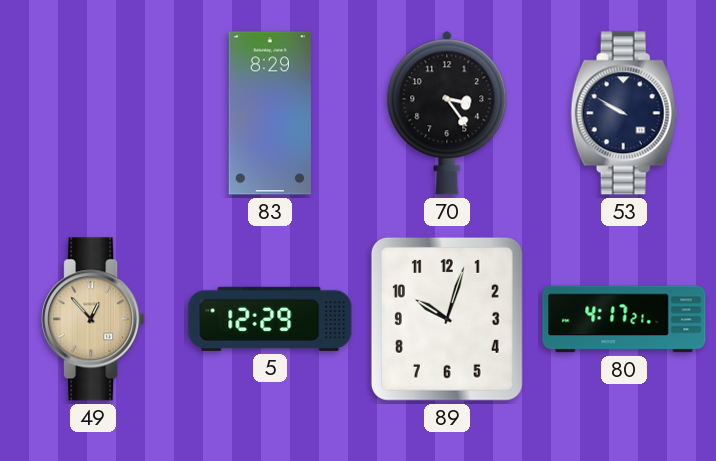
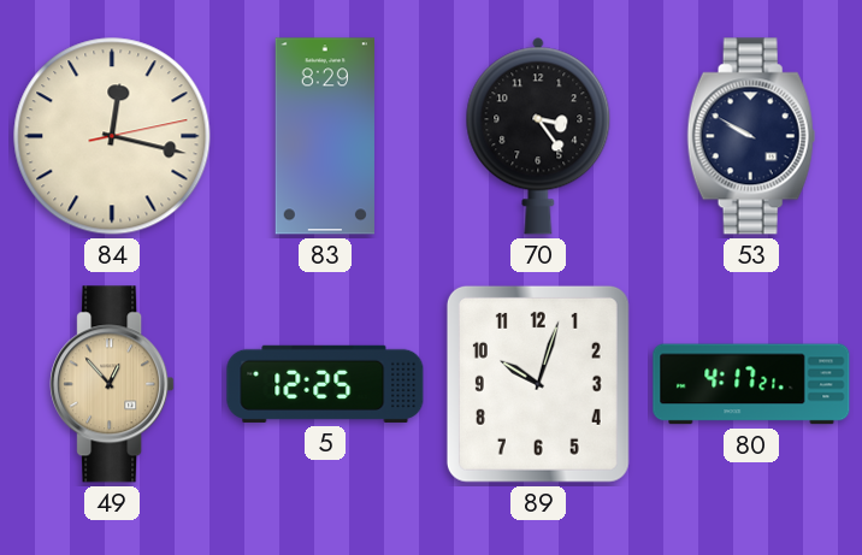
84: none -> 12:17
5: 12:29 -> 12:25
